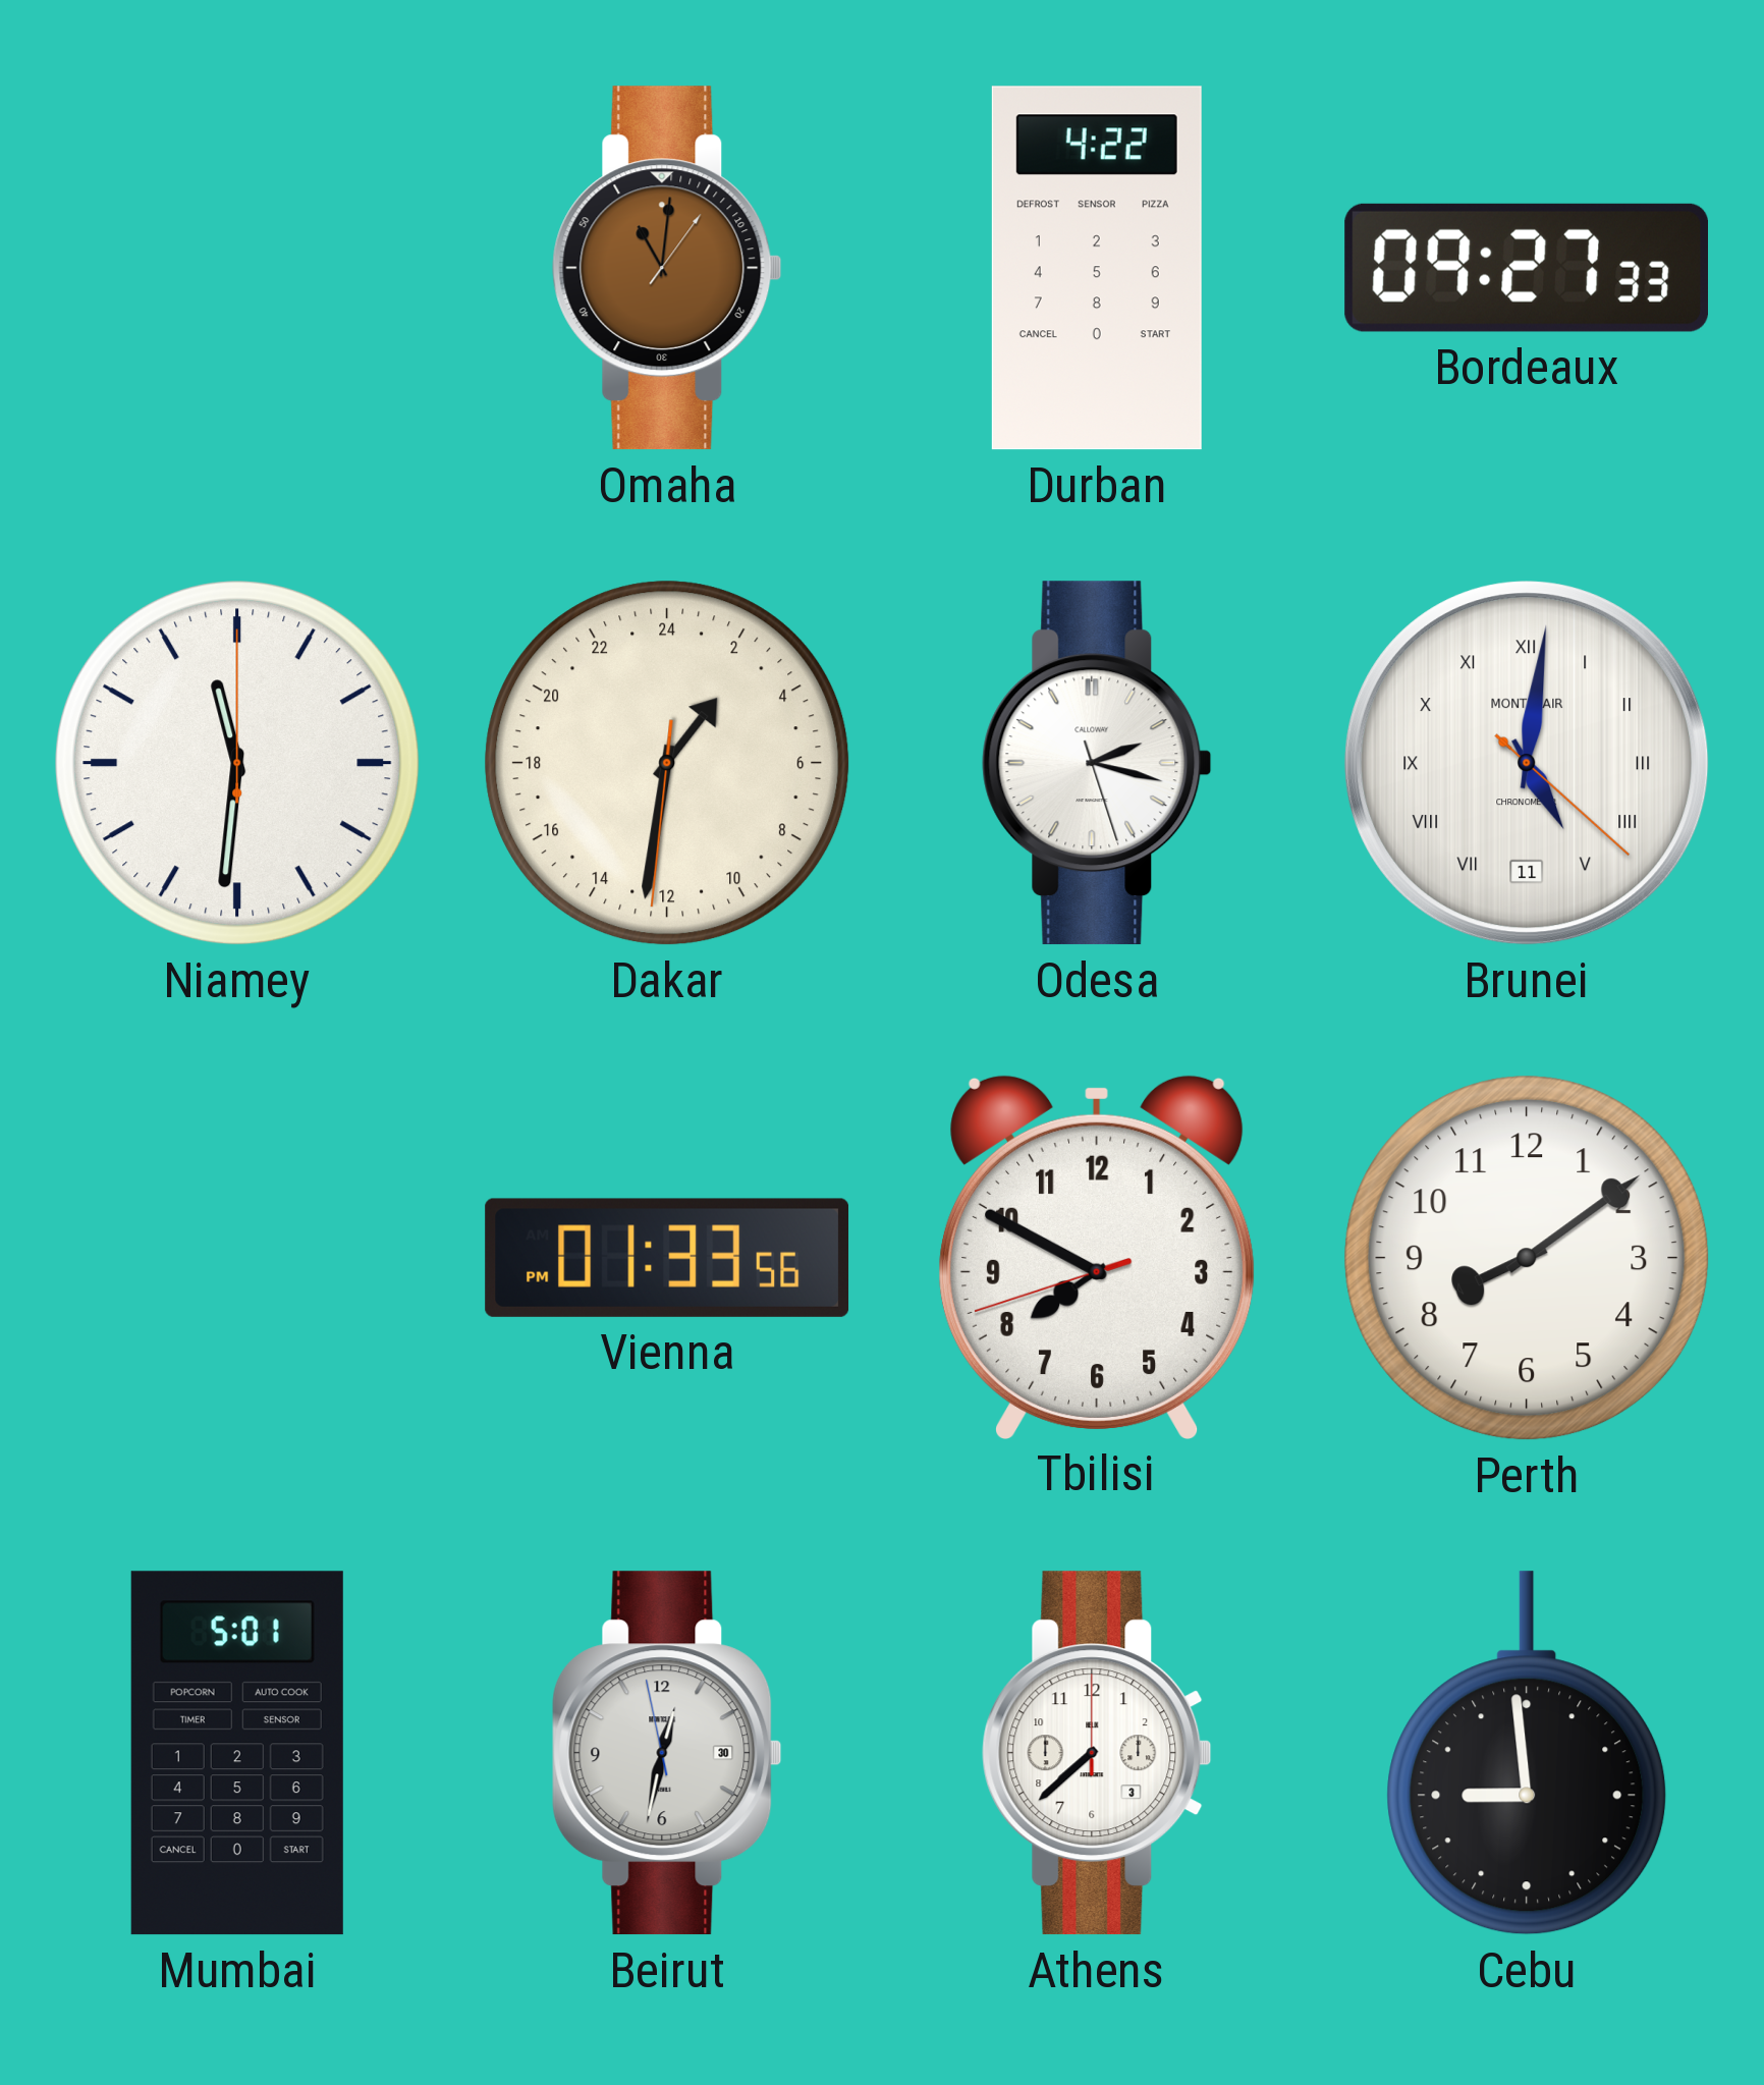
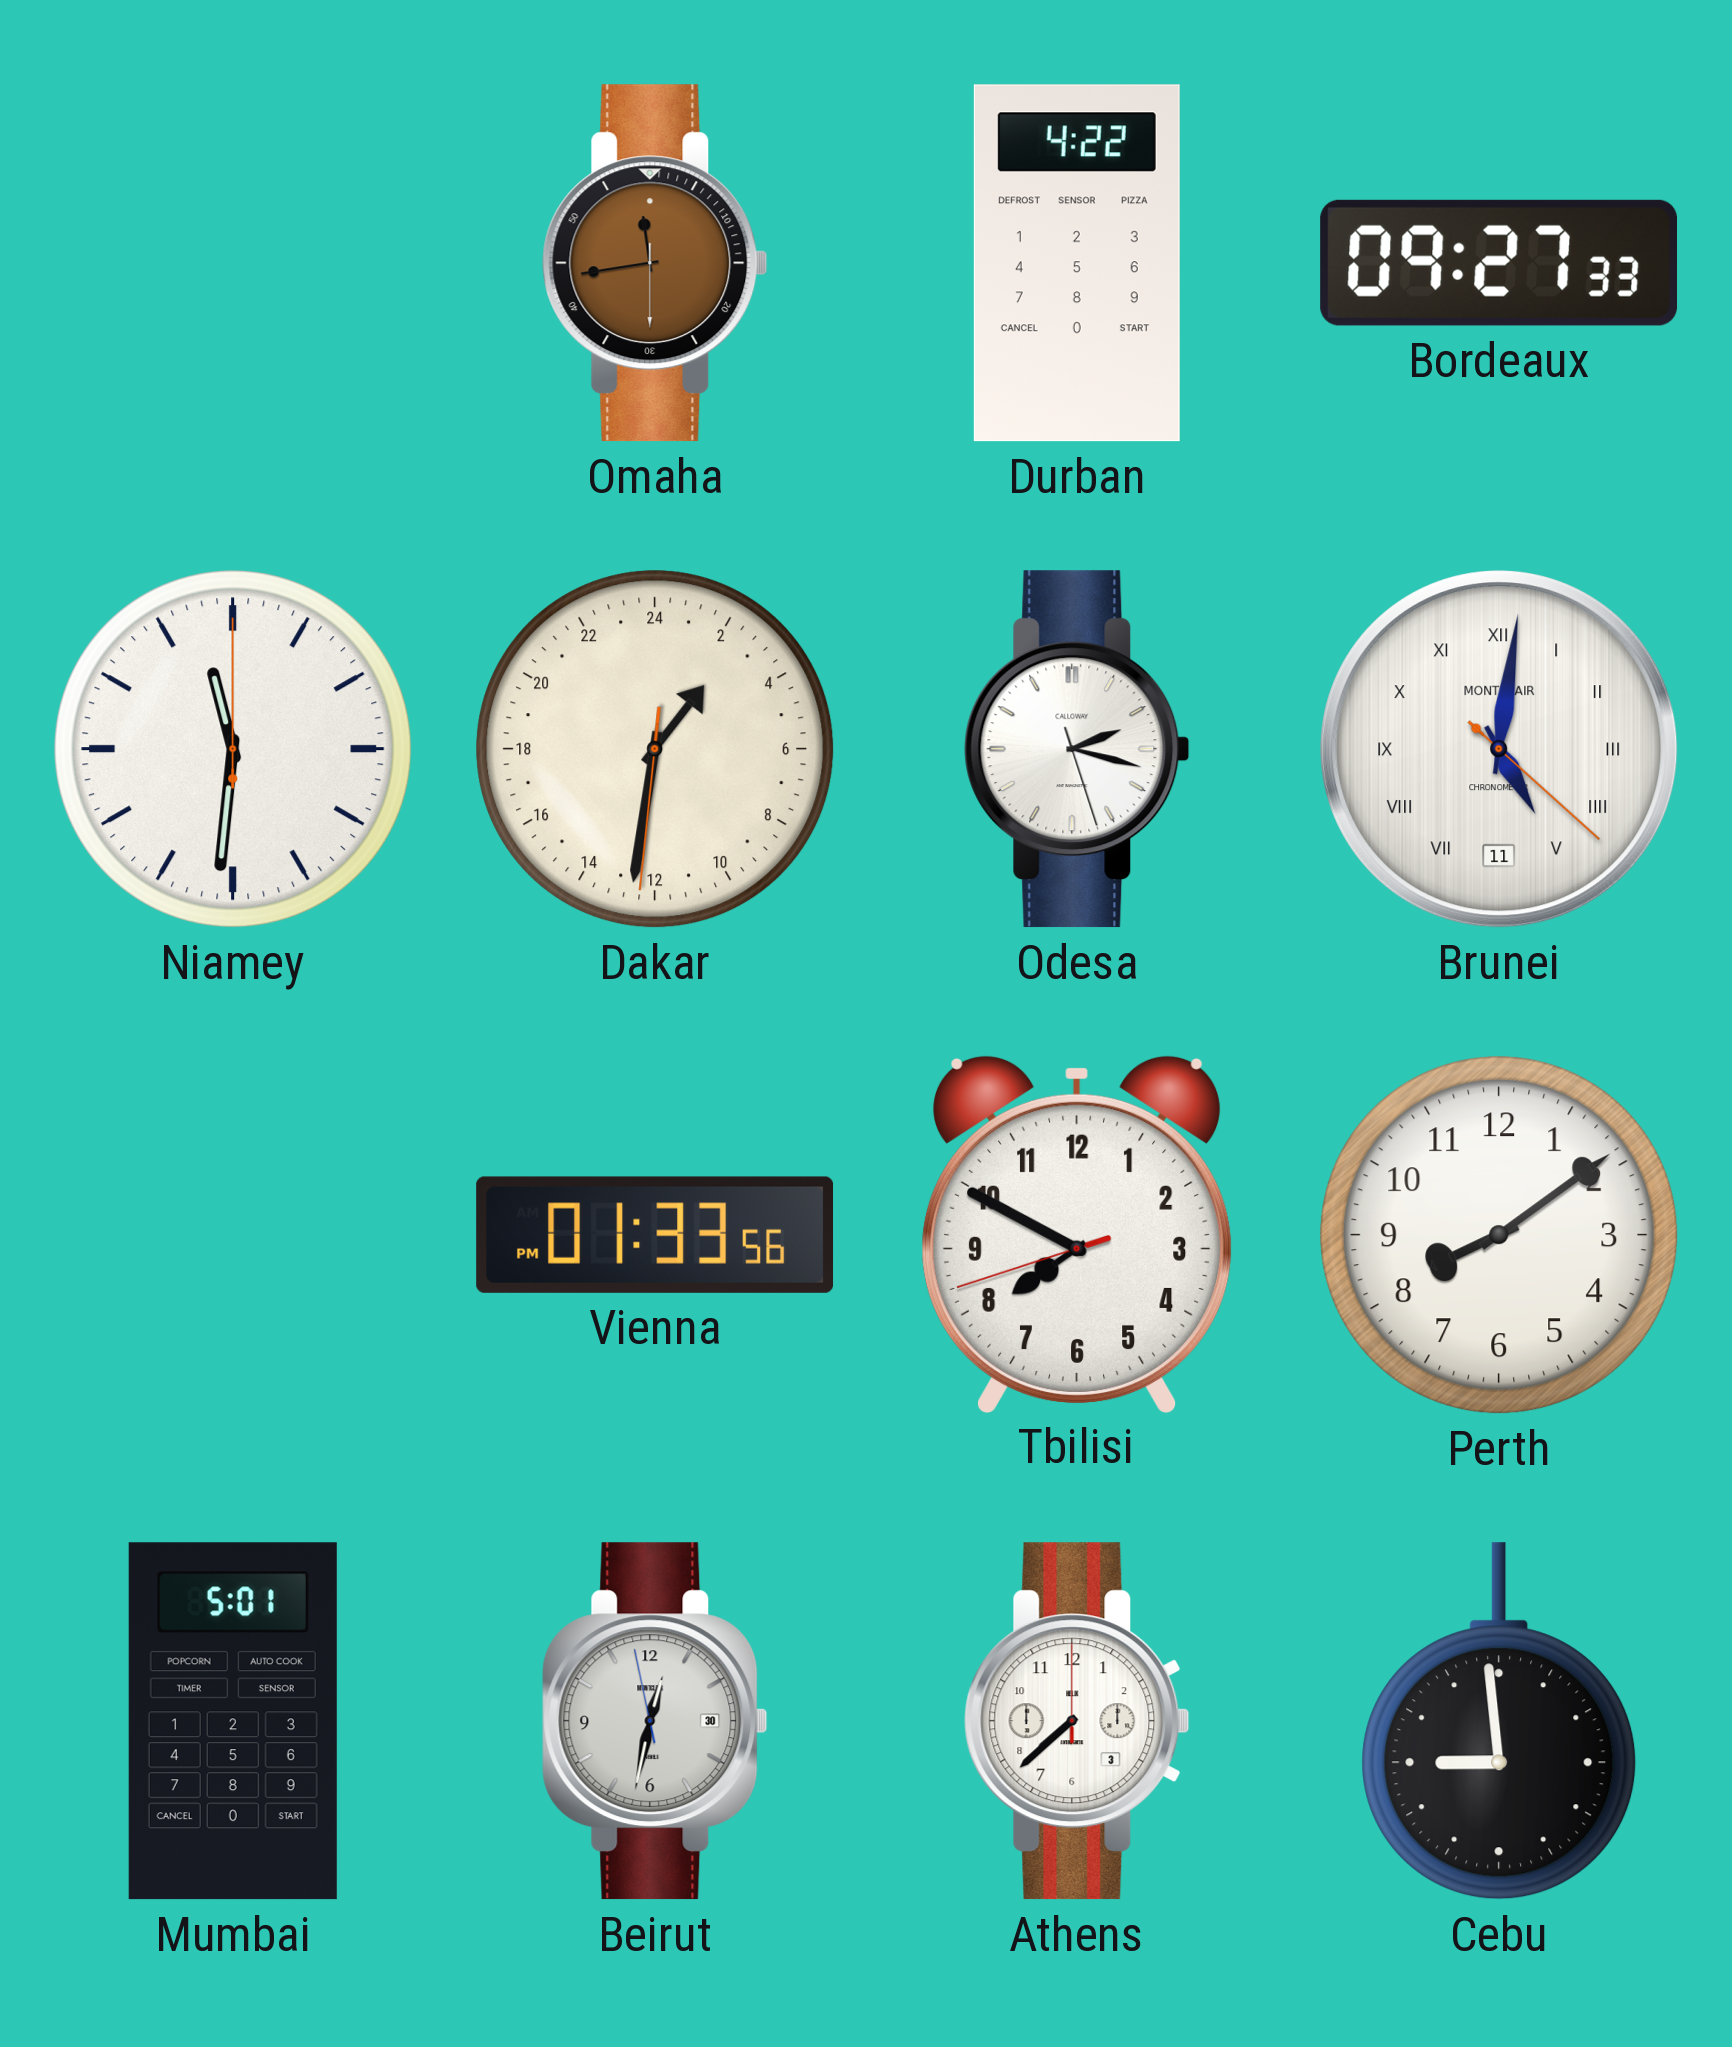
Omaha: 11:01 -> 11:43
